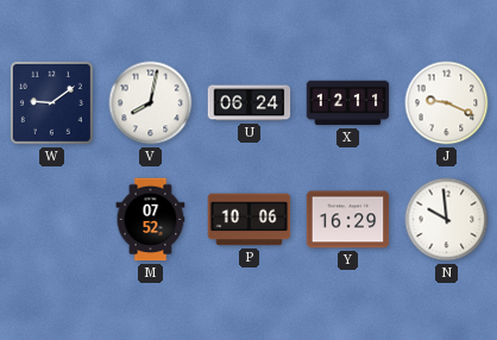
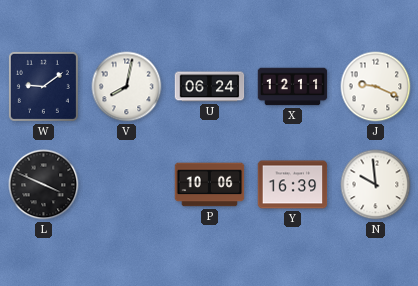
L: none -> 3:49
M: 07:52 -> none
Y: 16:29 -> 16:39
